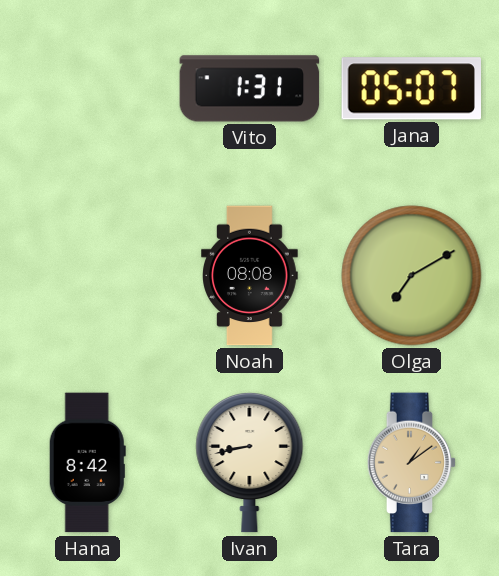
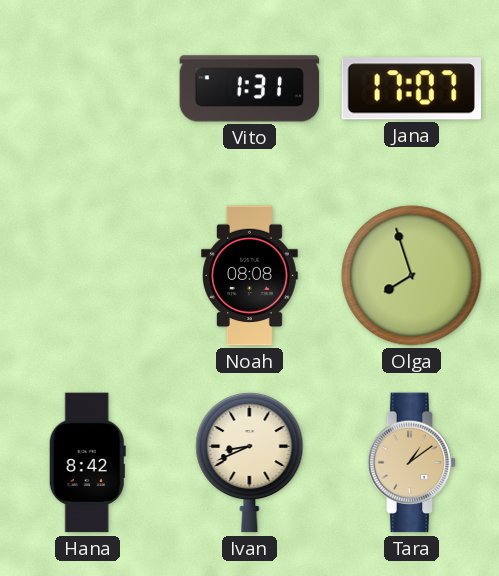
Jana: 05:07 -> 17:07
Olga: 7:10 -> 7:57
Ivan: 8:43 -> 8:41
